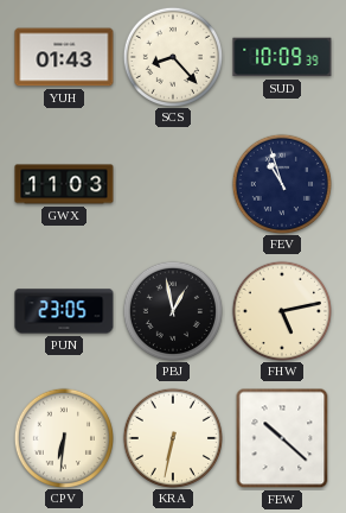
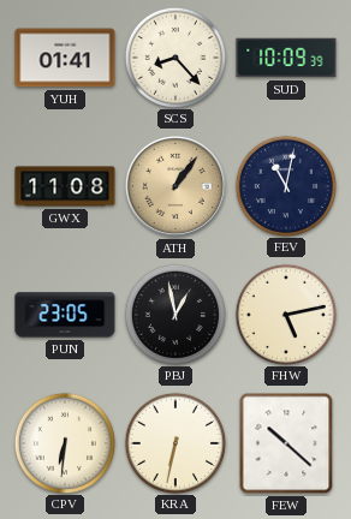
YUH: 01:43 -> 01:41
GWX: 11:03 -> 11:08
ATH: none -> 1:06
FEV: 10:57 -> 11:02
